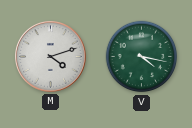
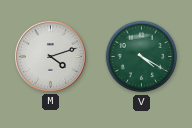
V: 4:17 -> 4:20
